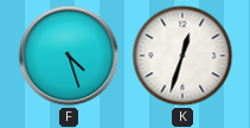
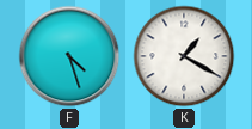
K: 12:33 -> 1:20
